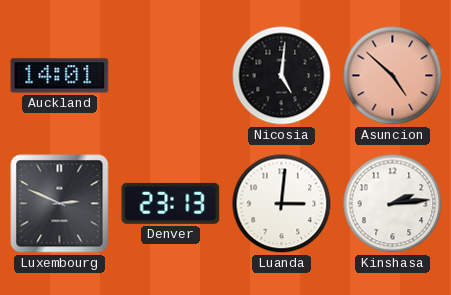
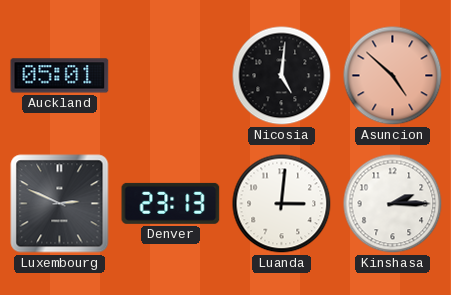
Auckland: 14:01 -> 05:01
Kinshasa: 2:14 -> 2:15
